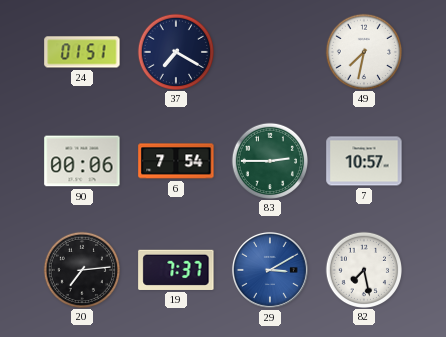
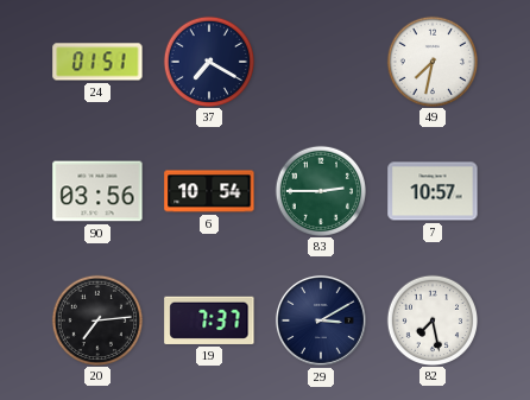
90: 00:06 -> 03:56
6: 7:54 -> 10:54
29 dial: blue -> navy
